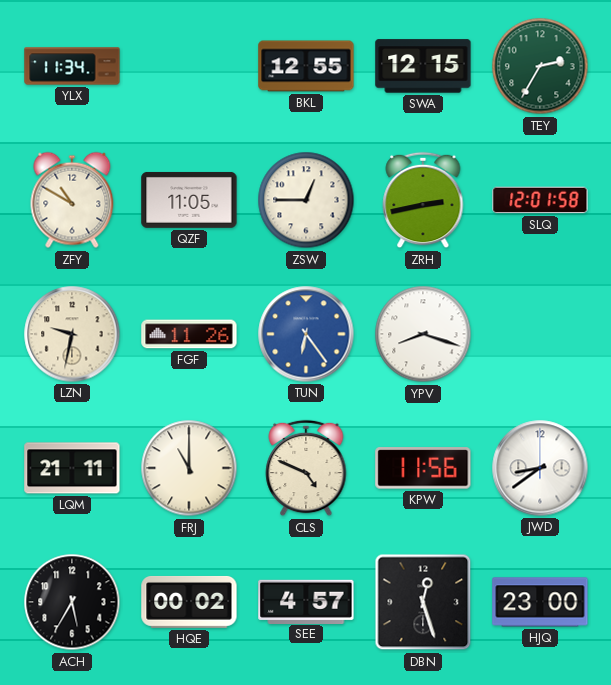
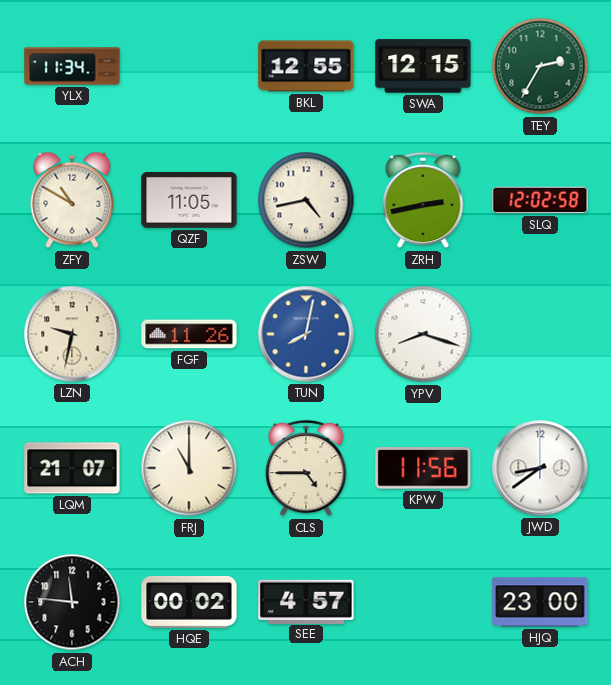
ZSW: 12:45 -> 4:43
SLQ: 12:01 -> 12:02
TUN: 6:24 -> 8:02
LQM: 21:11 -> 21:07
CLS: 4:49 -> 4:45
ACH: 5:35 -> 11:46
DBN: 12:27 -> none
